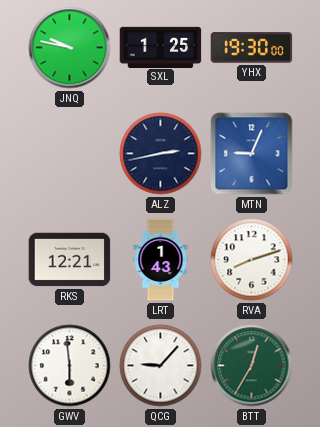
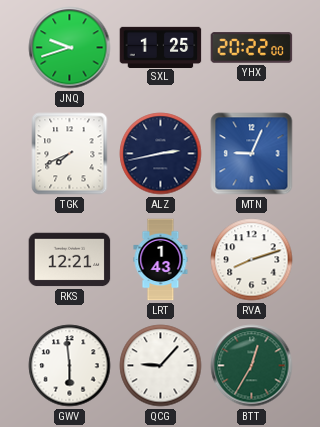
JNQ: 9:47 -> 9:42
YHX: 19:30 -> 20:22
TGK: none -> 7:41
